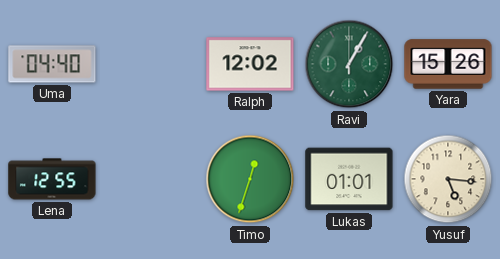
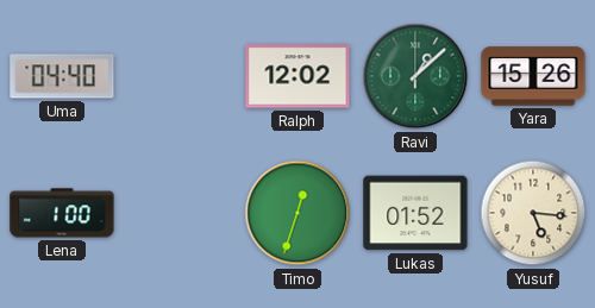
Ravi: 1:05 -> 1:08
Lena: 12:55 -> 1:00
Lukas: 01:01 -> 01:52
